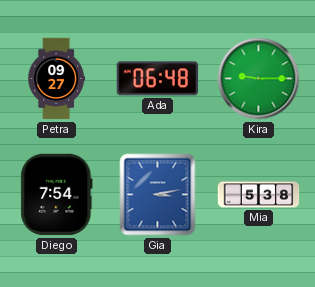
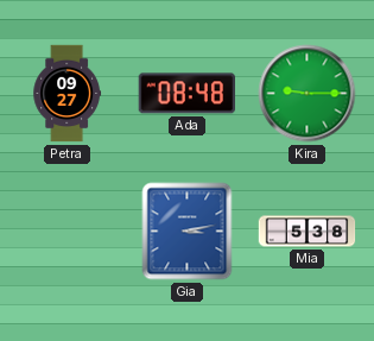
Ada: 06:48 -> 08:48
Diego: 7:54 -> none
